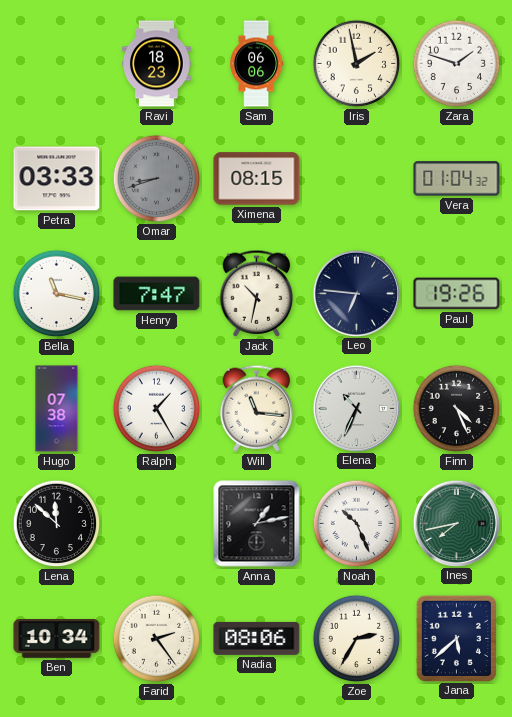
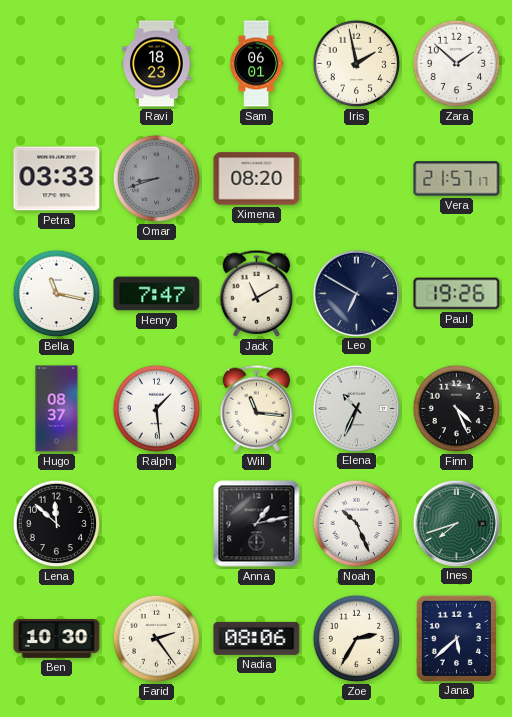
Sam: 06:06 -> 06:01
Zara: 1:48 -> 1:52
Ximena: 08:15 -> 08:20
Vera: 01:04 -> 21:57
Jack: 10:32 -> 11:10
Leo: 6:46 -> 6:50
Hugo: 07:38 -> 08:37
Ralph: 1:25 -> 1:29
Ines: 7:43 -> 7:42
Ben: 10:34 -> 10:30
